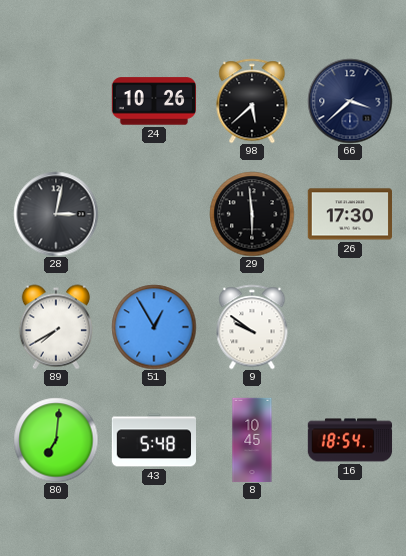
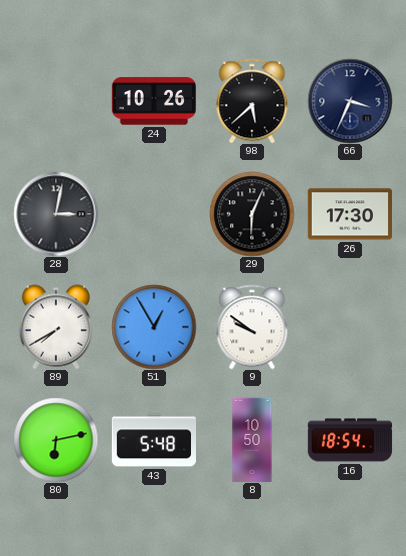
66: 3:38 -> 3:34
29: 5:59 -> 6:04
80: 7:01 -> 6:13
8: 10:45 -> 10:50
